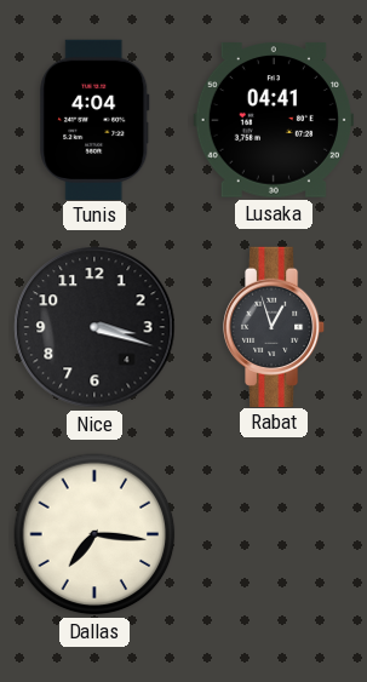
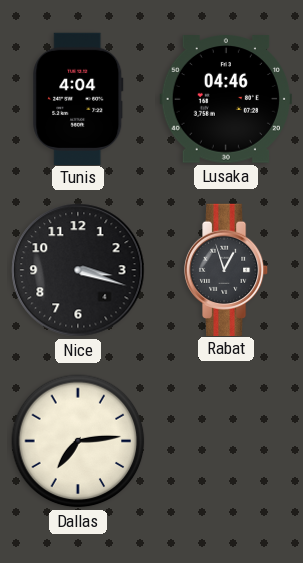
Lusaka: 04:41 -> 04:46
Dallas: 7:16 -> 7:14
